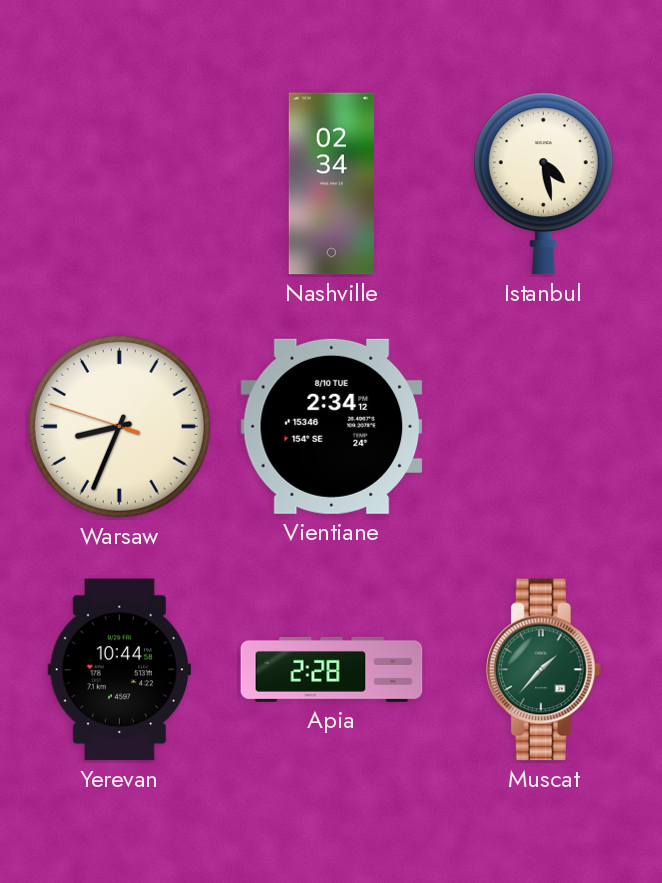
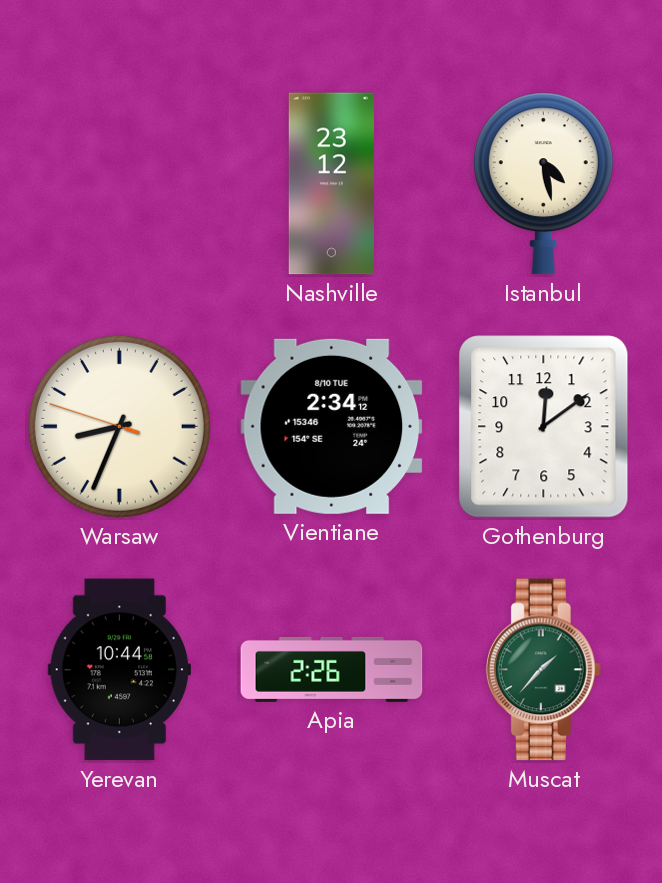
Nashville: 02:34 -> 23:12
Gothenburg: none -> 12:09
Apia: 2:28 -> 2:26
